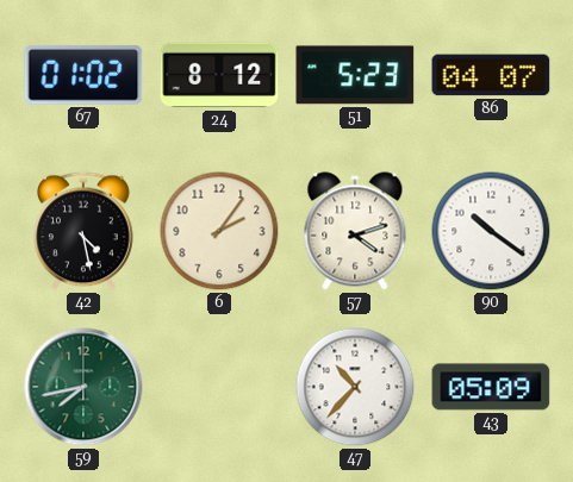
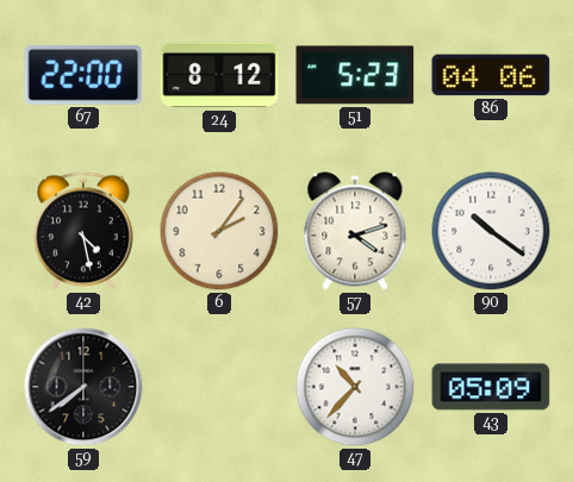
67: 01:02 -> 22:00
86: 04:07 -> 04:06
59: 7:43 -> 7:39
59 dial: green -> black
